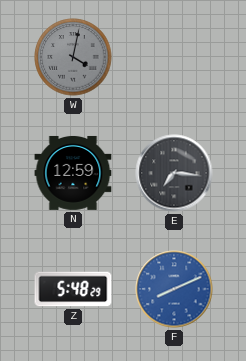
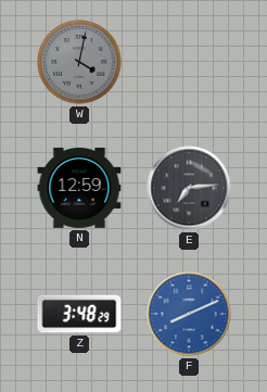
E: 7:16 -> 7:14
Z: 5:48 -> 3:48
